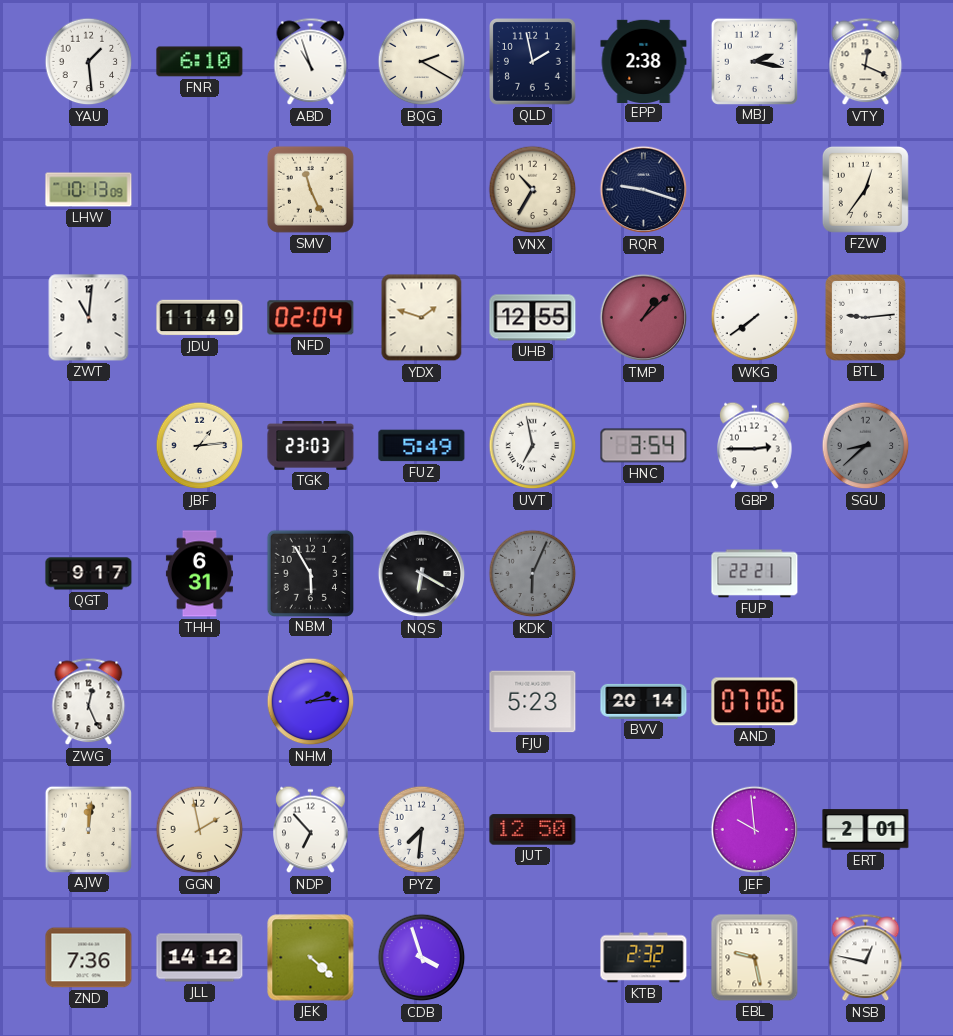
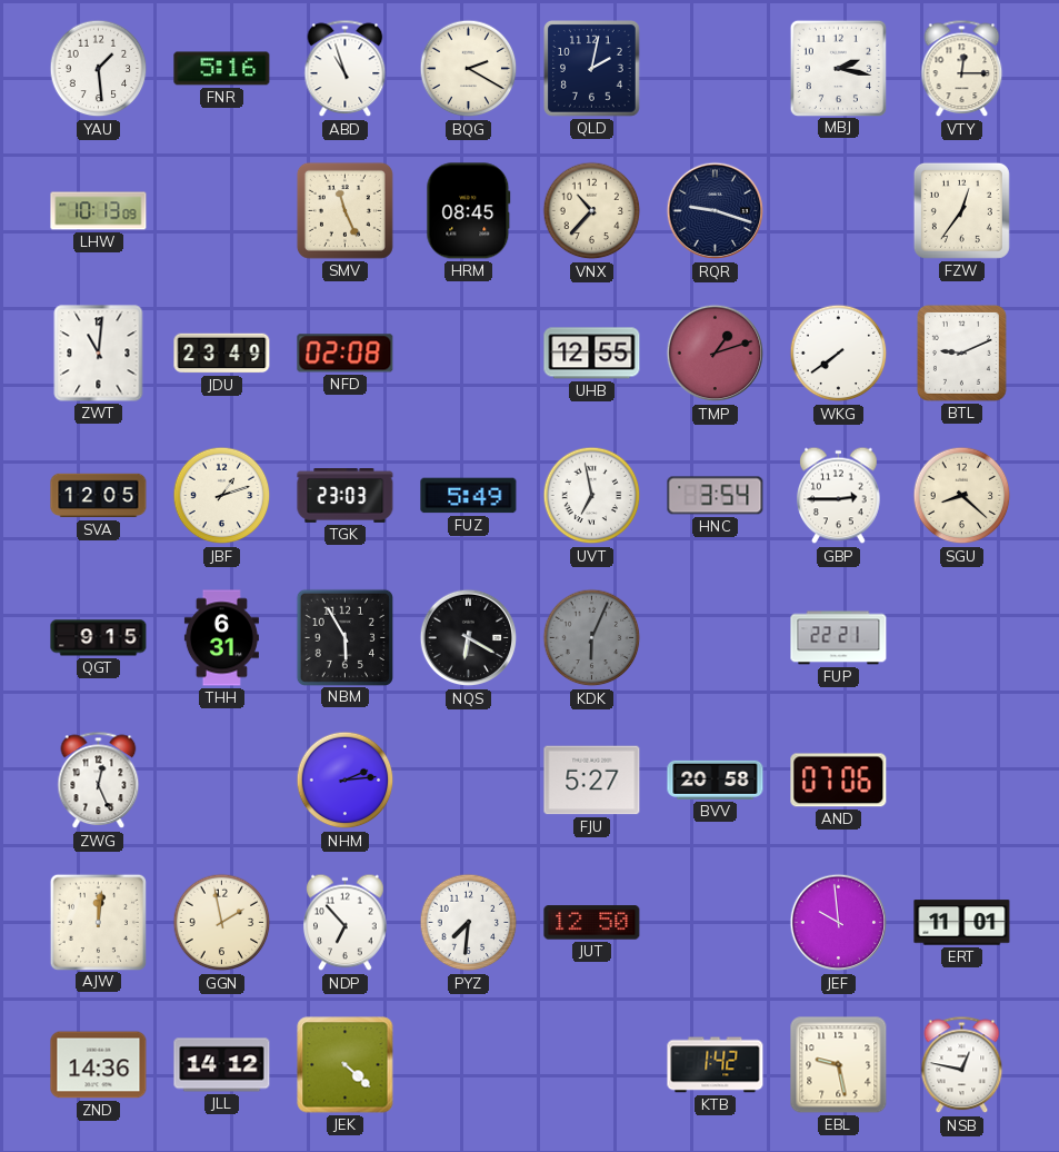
FNR: 6:10 -> 5:16
QLD: 1:58 -> 2:02
EPP: 2:38 -> none
VTY: 12:19 -> 12:15
HRM: none -> 08:45
VNX: 10:35 -> 10:37
JDU: 11:49 -> 23:49
NFD: 02:04 -> 02:08
YDX: 1:48 -> none
TMP: 1:08 -> 1:12
BTL: 9:14 -> 9:11
SVA: none -> 12:05
JBF: 1:14 -> 1:12
SGU: 8:38 -> 8:22
SGU dial: grey -> cream
QGT: 9:17 -> 9:15
FJU: 5:23 -> 5:27
BVV: 20:14 -> 20:58
ERT: 2:01 -> 11:01
ZND: 7:36 -> 14:36
CDB: 3:57 -> none
KTB: 2:32 -> 1:42
